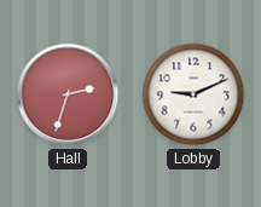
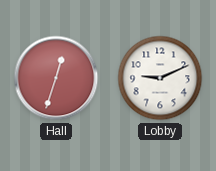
Hall: 2:33 -> 12:33
